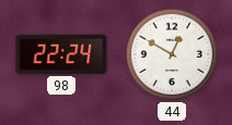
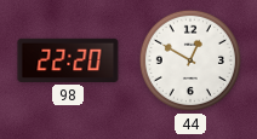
98: 22:24 -> 22:20
